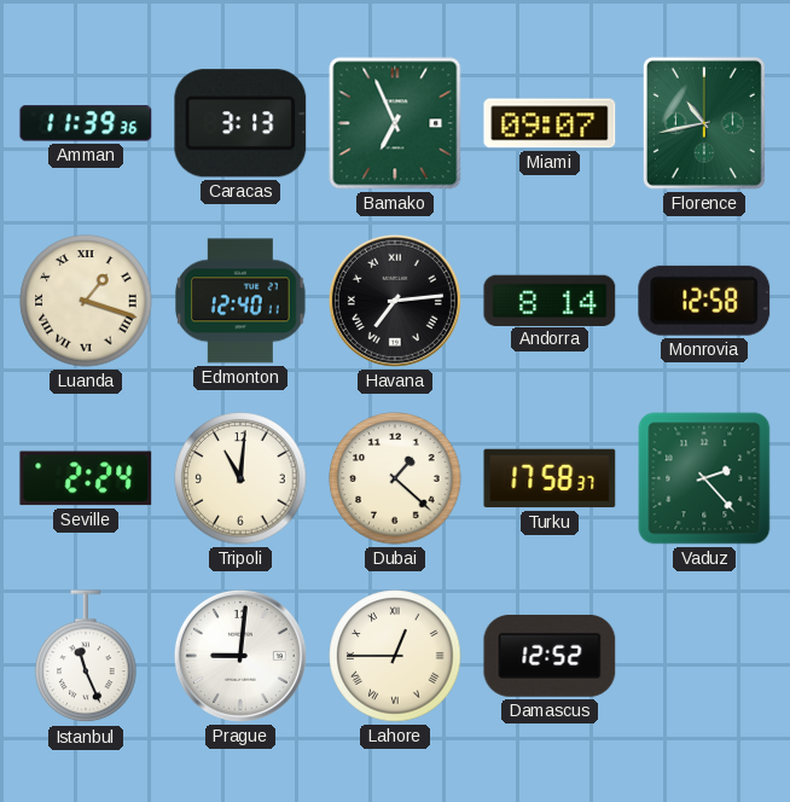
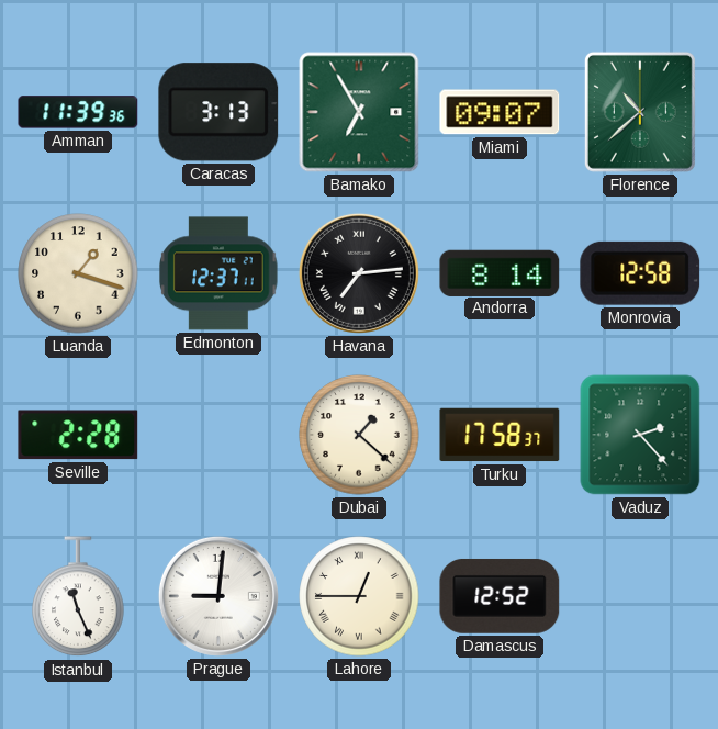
Bamako: 6:56 -> 6:55
Florence: 10:43 -> 10:38
Luanda numerals: Roman -> Arabic
Edmonton: 12:40 -> 12:37
Seville: 2:24 -> 2:28
Tripoli: 11:01 -> none
